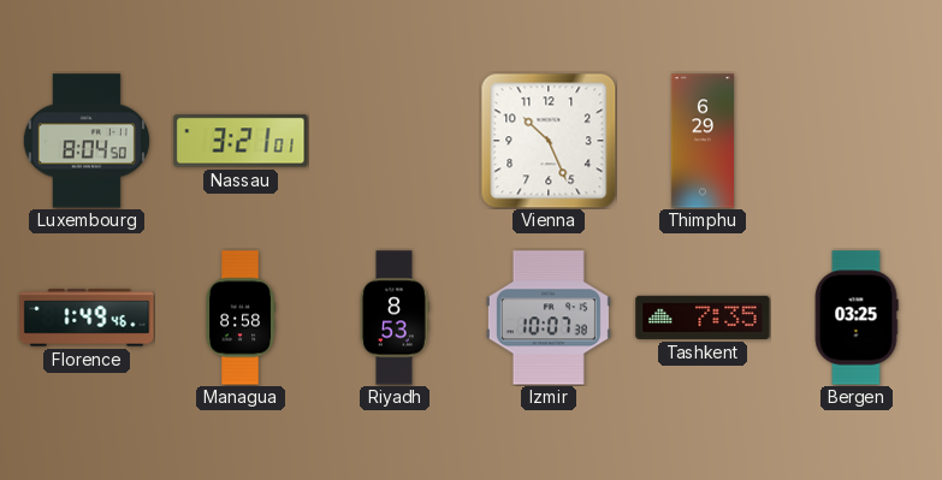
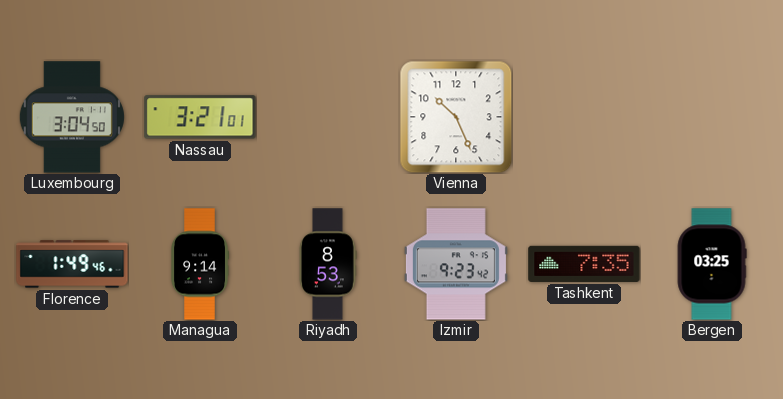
Luxembourg: 8:04 -> 3:04
Thimphu: 6:29 -> none
Managua: 8:58 -> 9:14
Izmir: 10:07 -> 9:23
